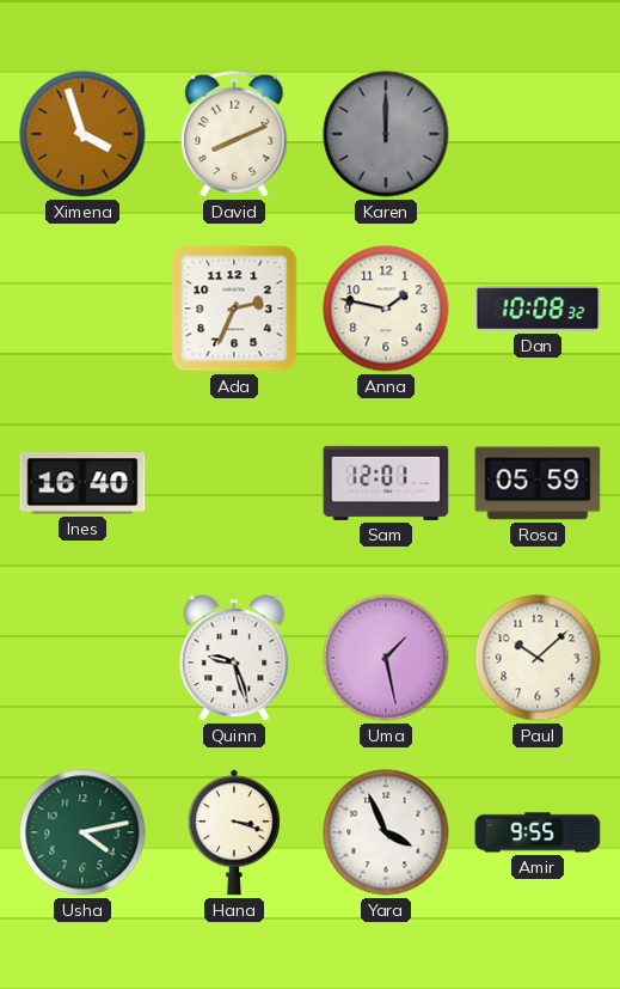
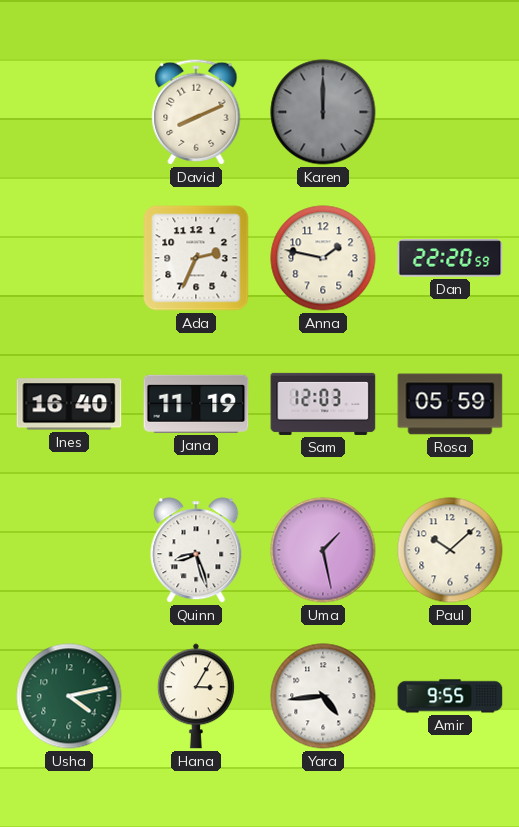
Ximena: 3:57 -> none
Dan: 10:08 -> 22:20
Jana: none -> 11:19
Sam: 12:01 -> 12:03
Quinn: 9:27 -> 8:27
Hana: 3:18 -> 3:05
Yara: 3:56 -> 4:44
